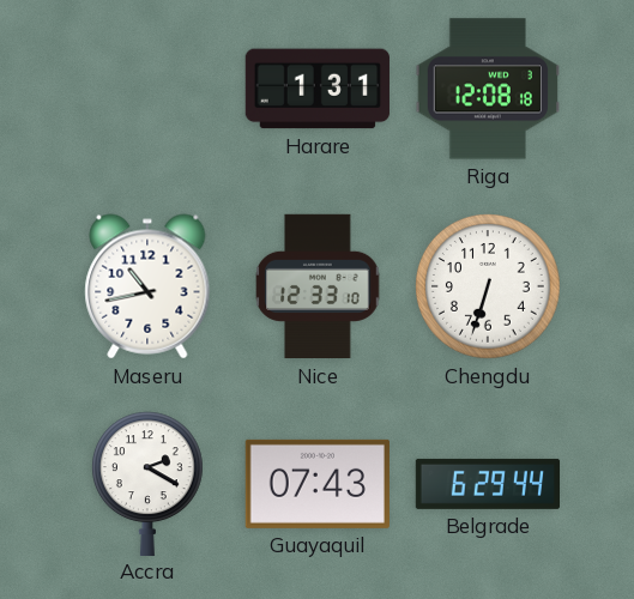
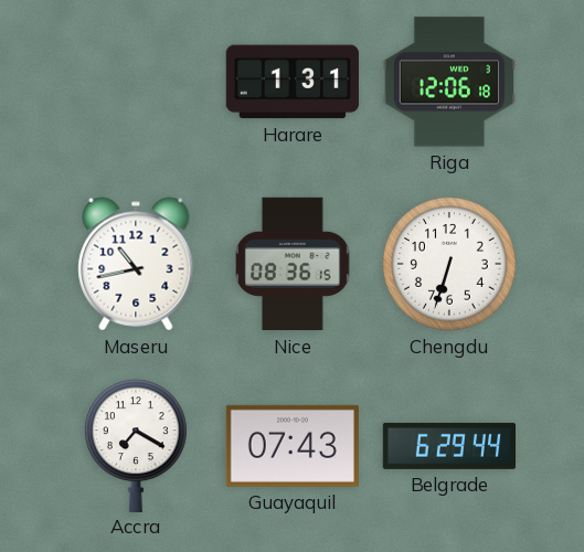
Riga: 12:08 -> 12:06
Nice: 12:33 -> 08:36
Accra: 2:20 -> 7:20
